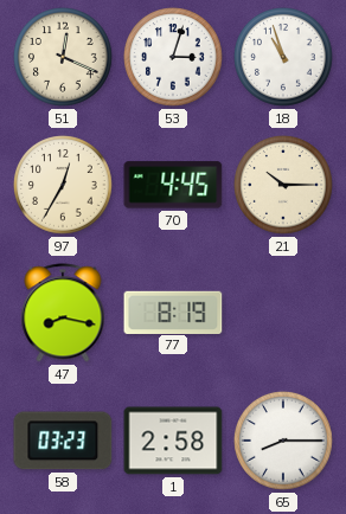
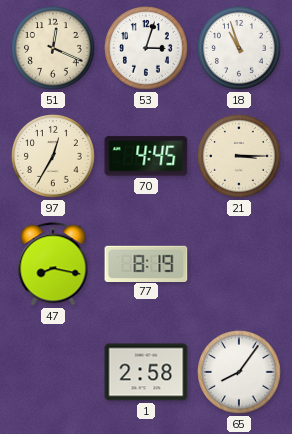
21: 10:15 -> 3:15
58: 03:23 -> none
65: 8:15 -> 8:06
